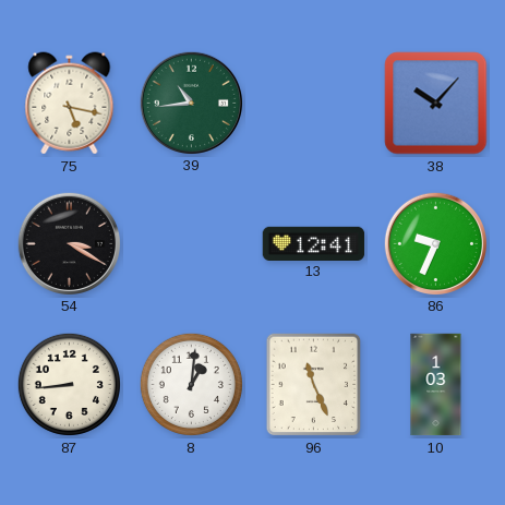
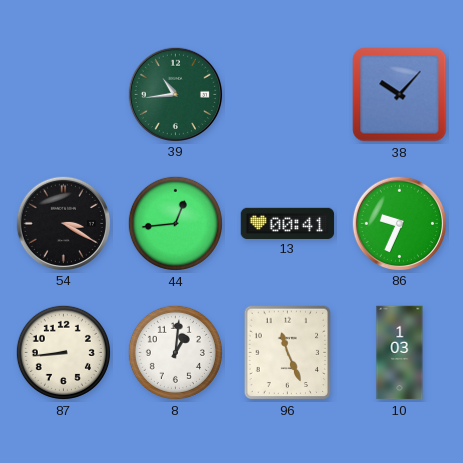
75: 5:17 -> none
44: none -> 12:44
13: 12:41 -> 00:41
